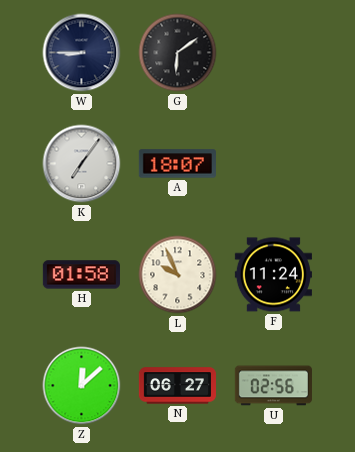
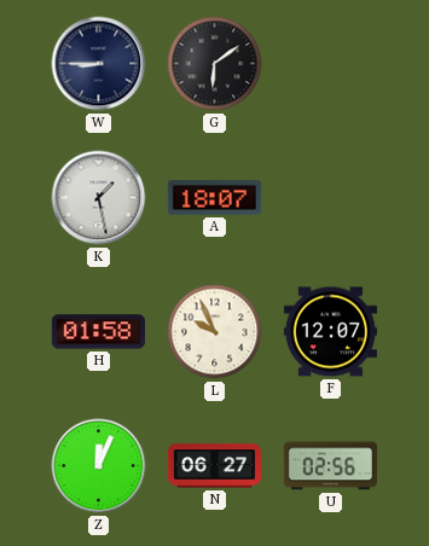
K: 7:06 -> 1:28
F: 11:24 -> 12:07
Z: 12:08 -> 12:04
